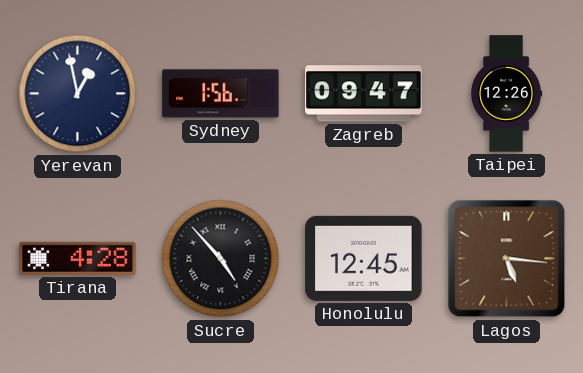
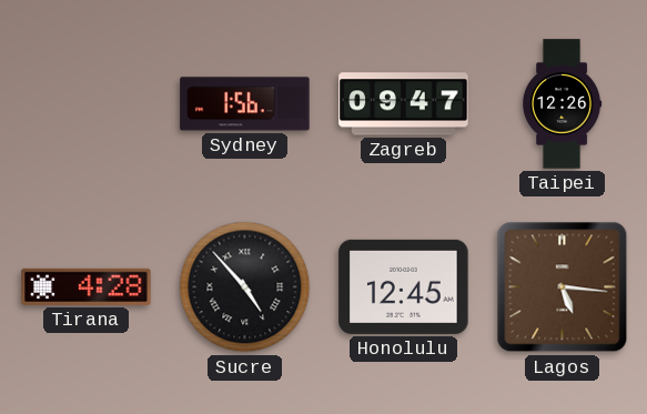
Yerevan: 12:58 -> none
